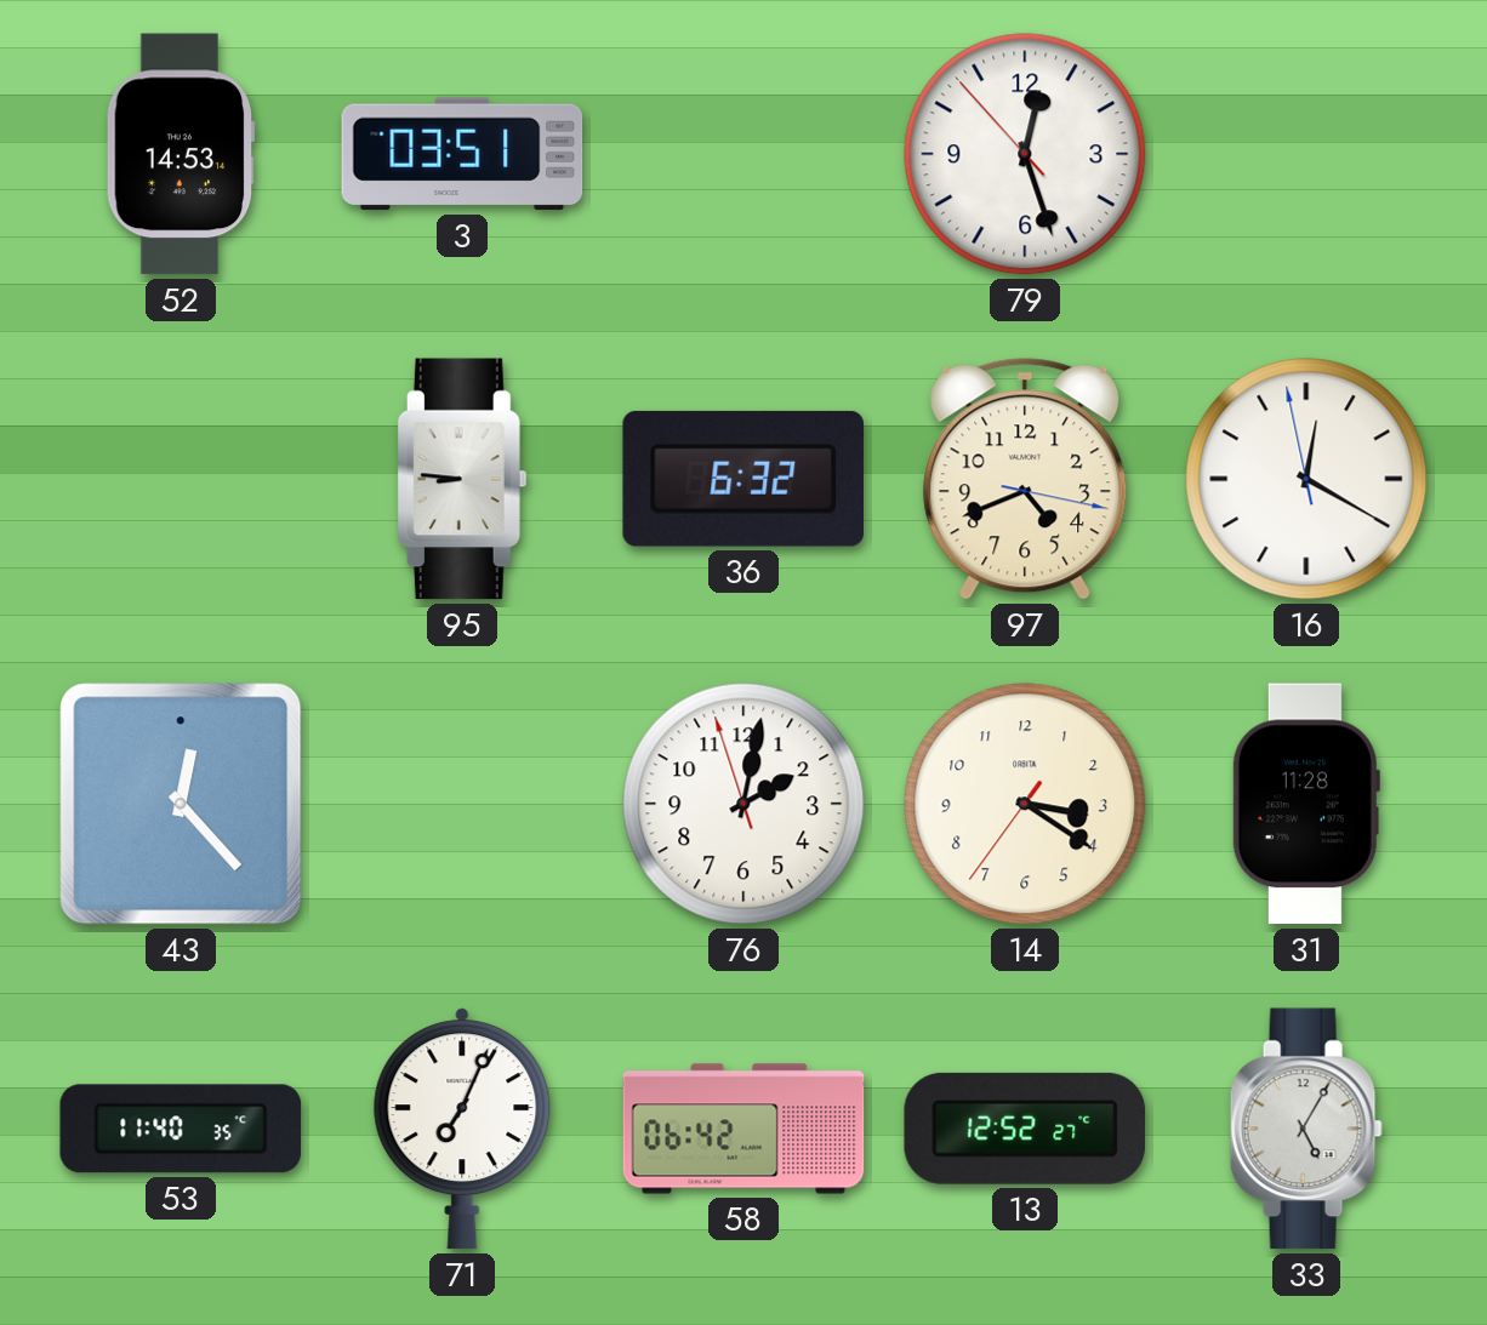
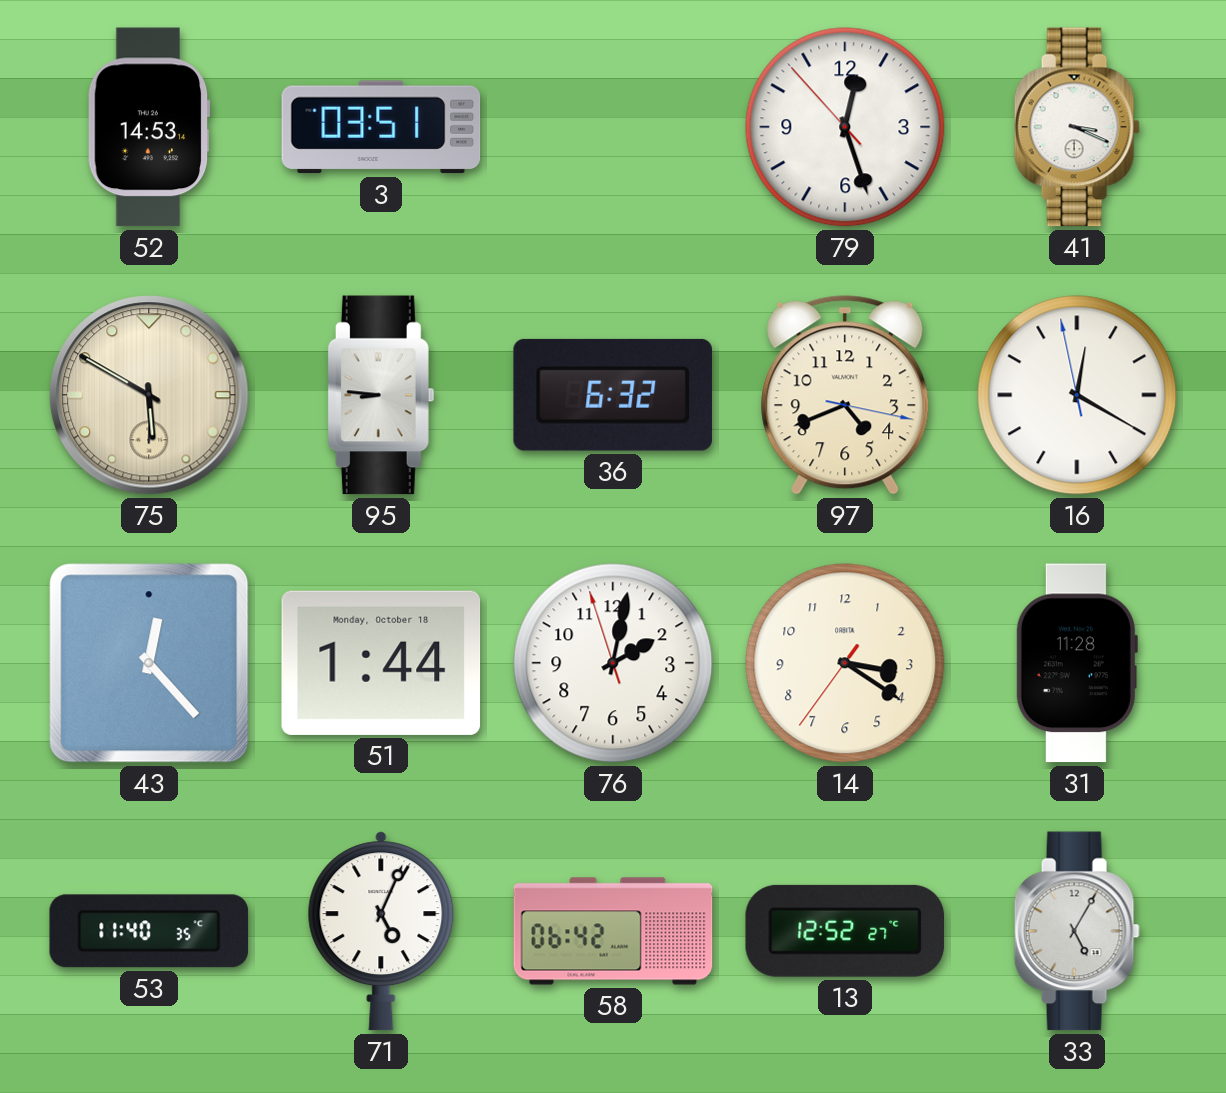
41: none -> 3:19
75: none -> 5:50
51: none -> 1:44
71: 7:04 -> 5:04
